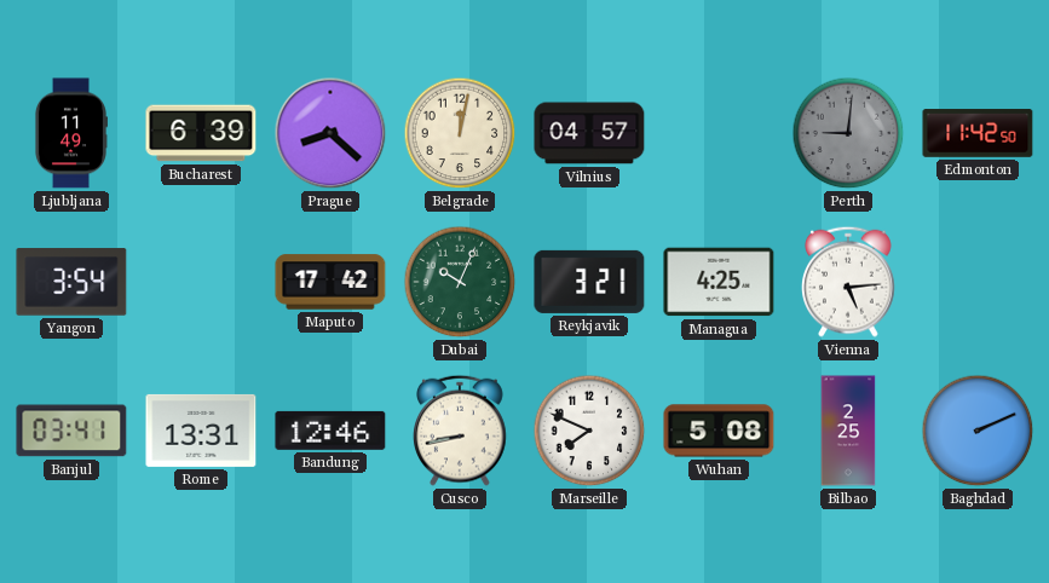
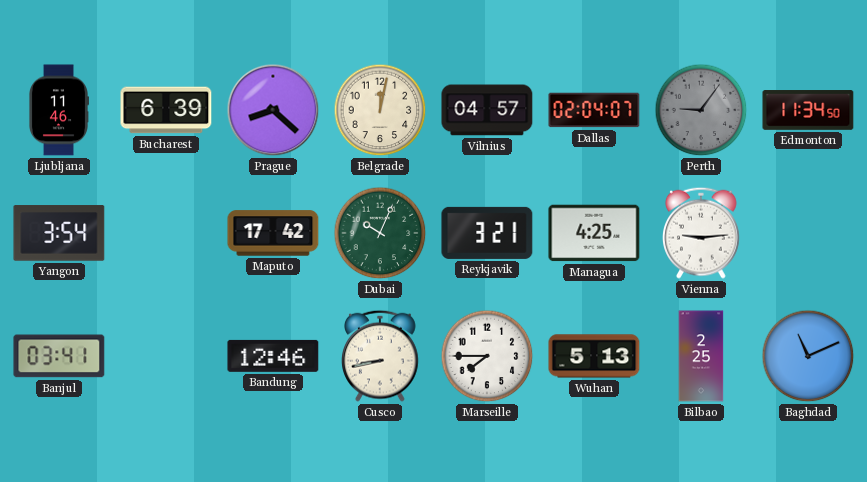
Ljubljana: 11:49 -> 11:46
Dallas: none -> 02:04
Perth: 9:01 -> 9:06
Edmonton: 11:42 -> 11:34
Vienna: 5:14 -> 9:14
Rome: 13:31 -> none
Marseille: 7:49 -> 7:45
Wuhan: 5:08 -> 5:13
Baghdad: 2:11 -> 11:11
